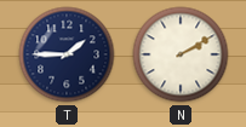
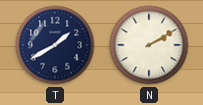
T: 1:45 -> 1:40
